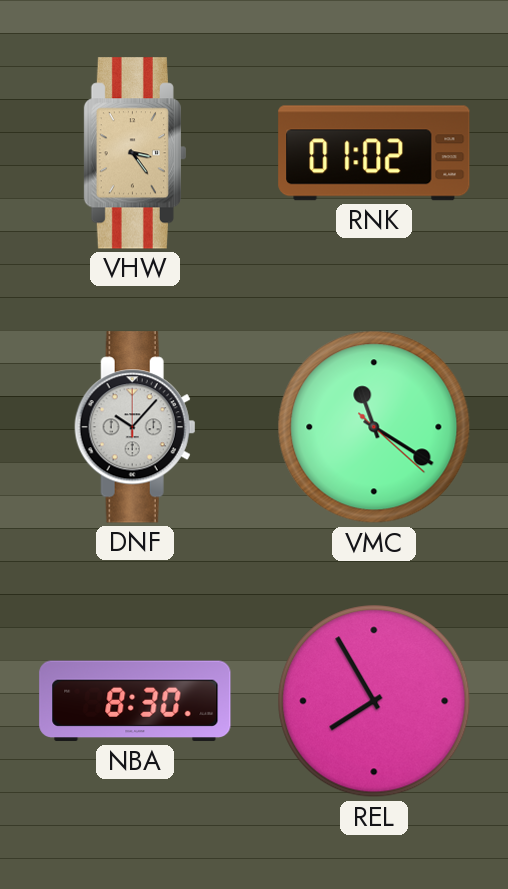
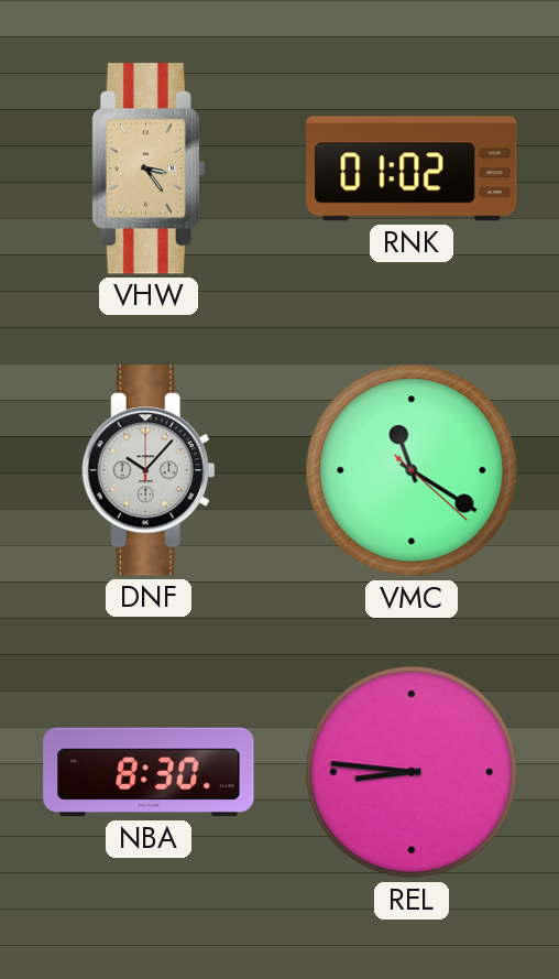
REL: 7:55 -> 8:46
